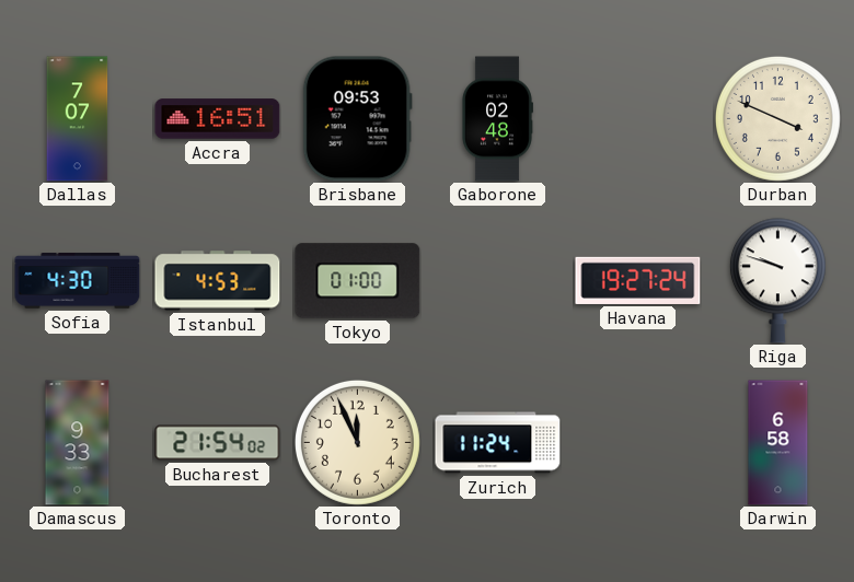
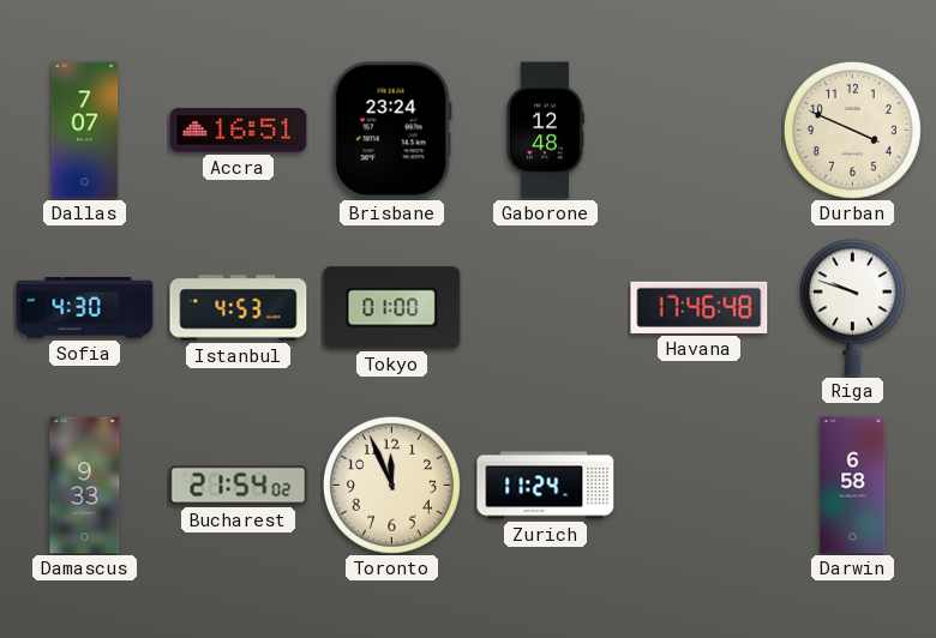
Brisbane: 09:53 -> 23:24
Gaborone: 02:48 -> 12:48
Havana: 19:27 -> 17:46
